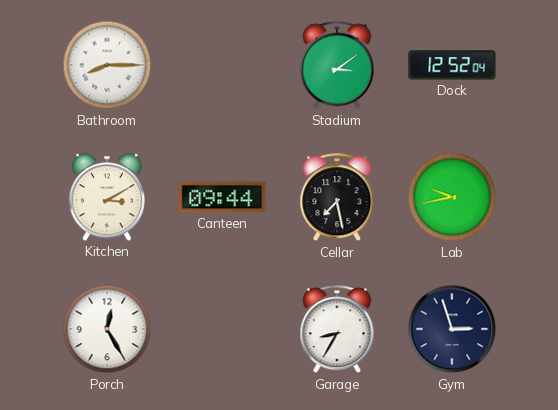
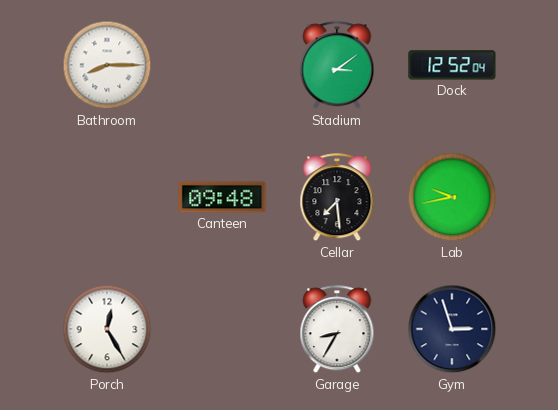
Kitchen: 3:10 -> none
Canteen: 09:44 -> 09:48
Cellar: 7:28 -> 7:29
